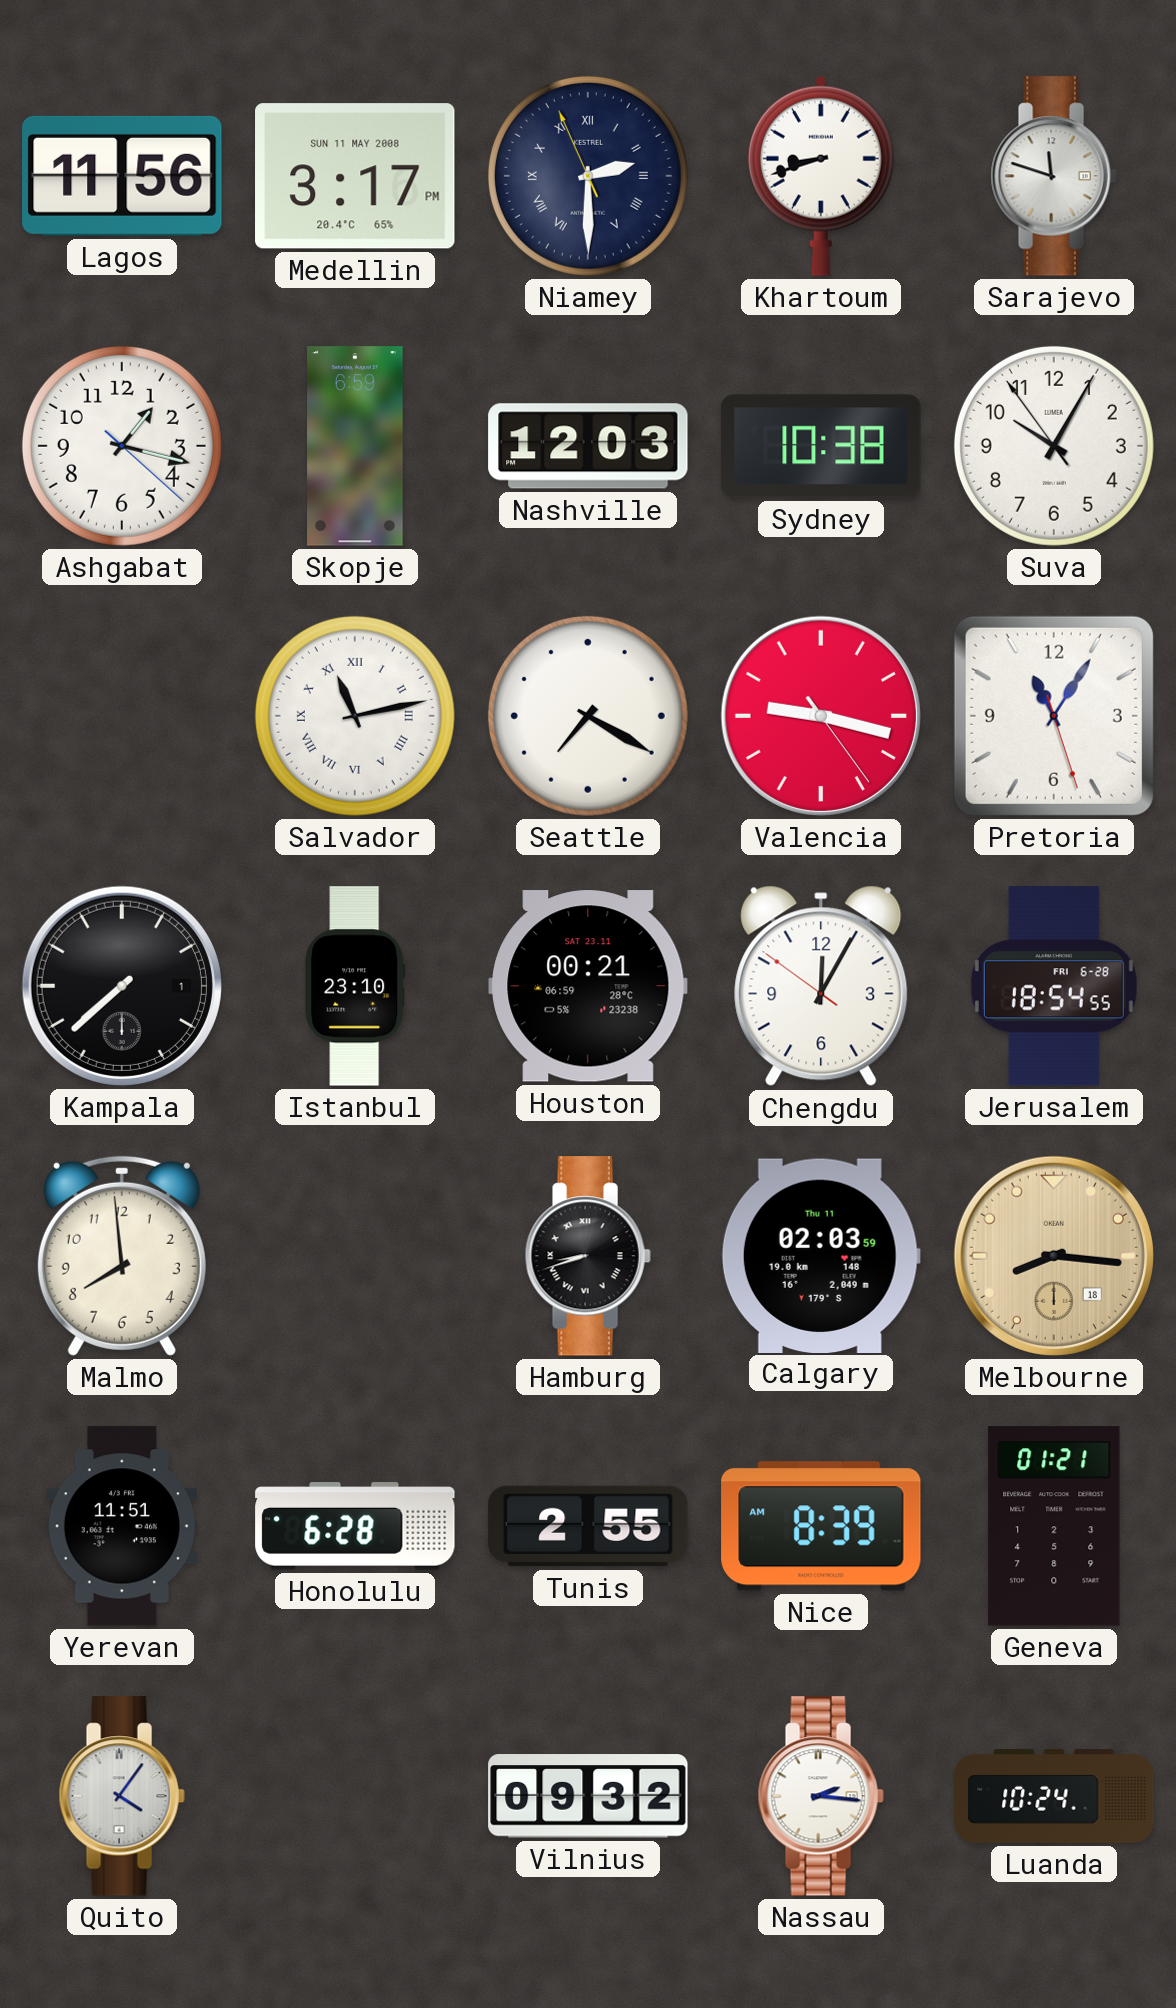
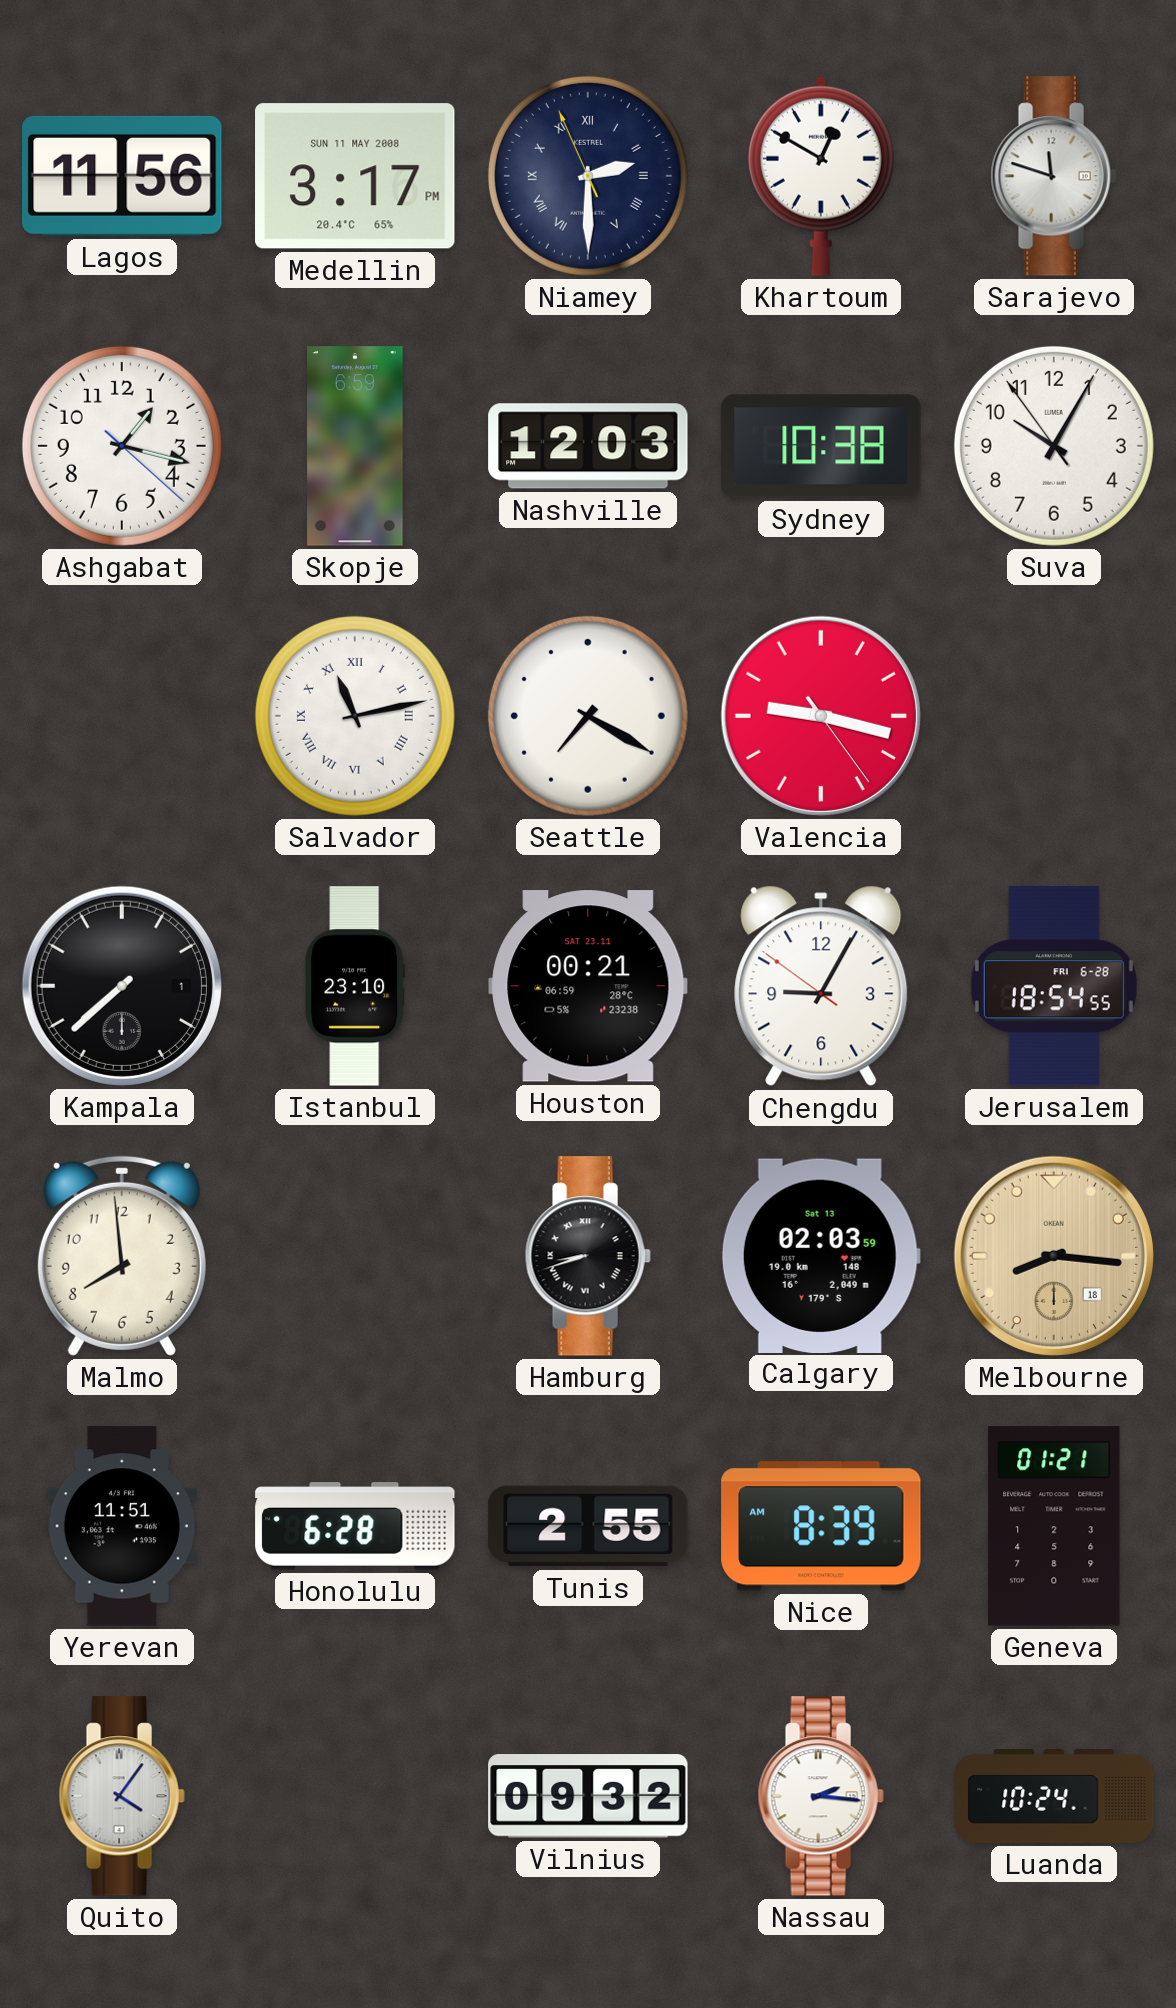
Khartoum: 8:42 -> 12:50
Pretoria: 11:05 -> none
Chengdu: 12:04 -> 9:04
Calgary date: Thu 11 -> Sat 13
